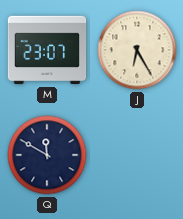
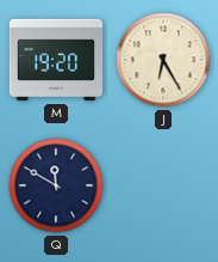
M: 23:07 -> 19:20
